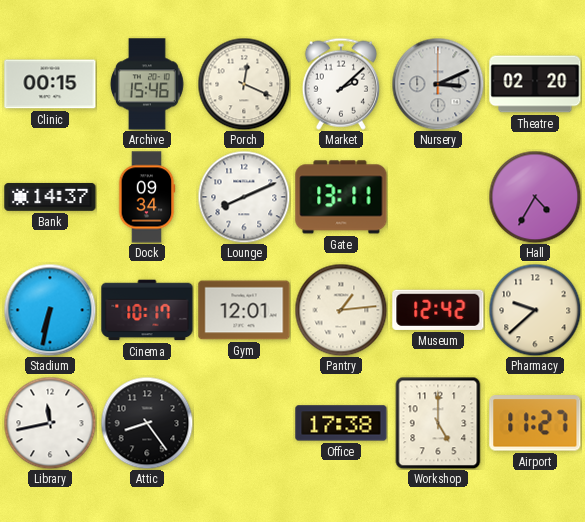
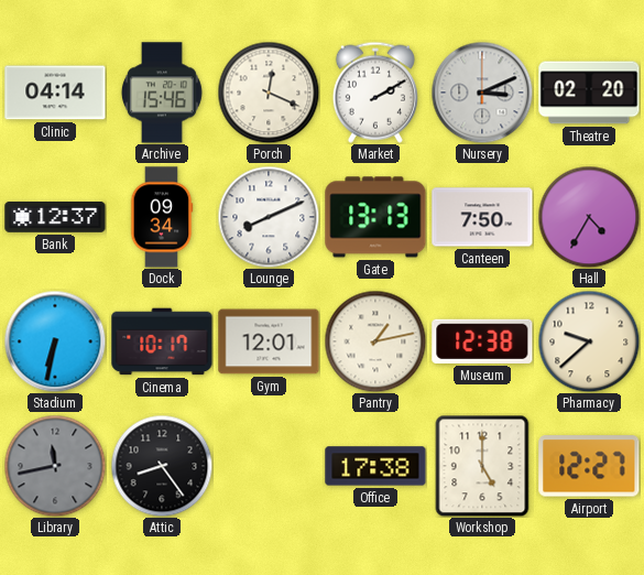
Clinic: 00:15 -> 04:14
Market: 2:08 -> 2:10
Bank: 14:37 -> 12:37
Gate: 13:11 -> 13:13
Canteen: none -> 7:50
Pantry: 1:14 -> 1:13
Museum: 12:42 -> 12:38
Library dial: white -> grey
Airport: 11:27 -> 12:27
